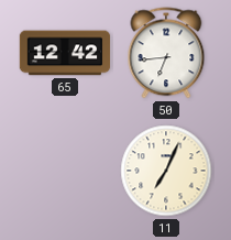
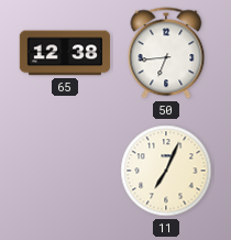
65: 12:42 -> 12:38
